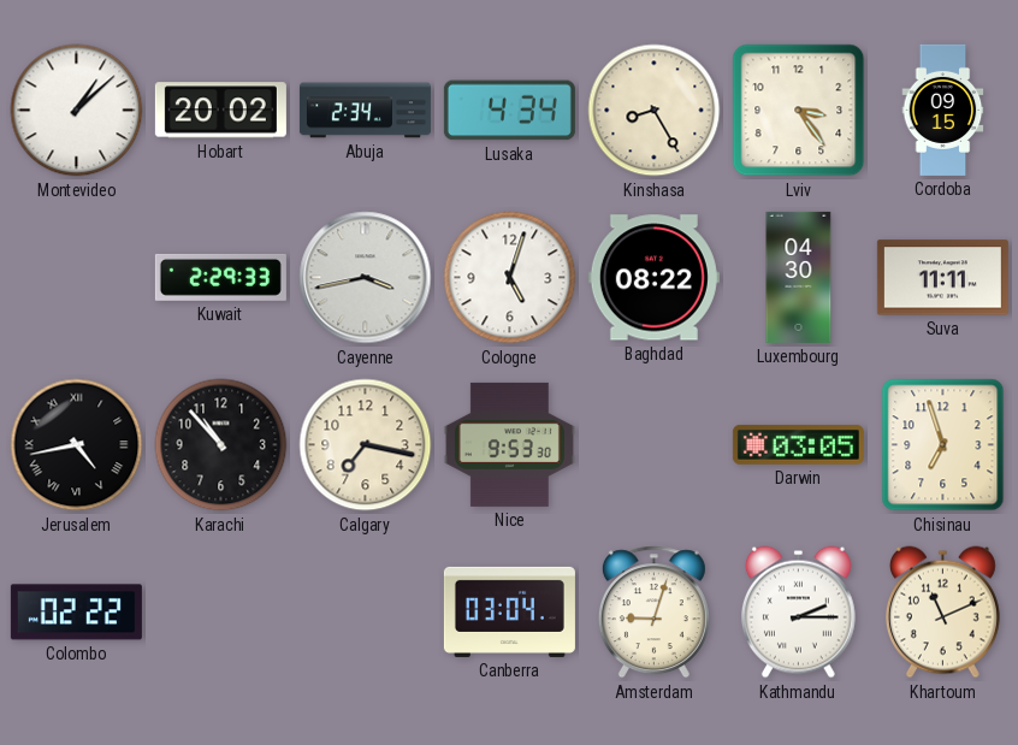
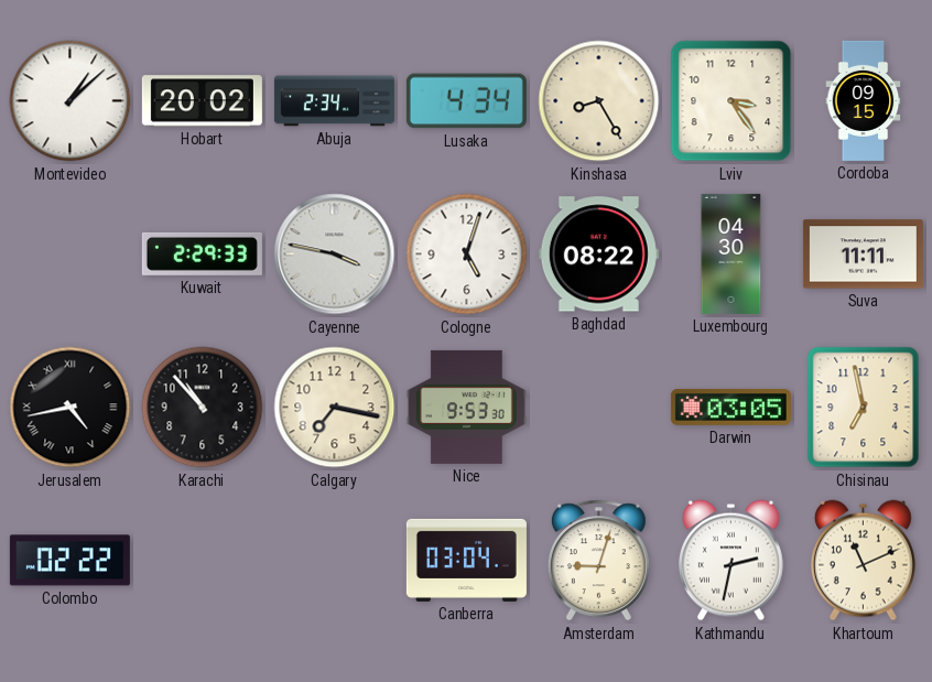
Cayenne: 3:43 -> 3:47
Chisinau: 6:57 -> 6:58
Kathmandu: 2:15 -> 2:32
